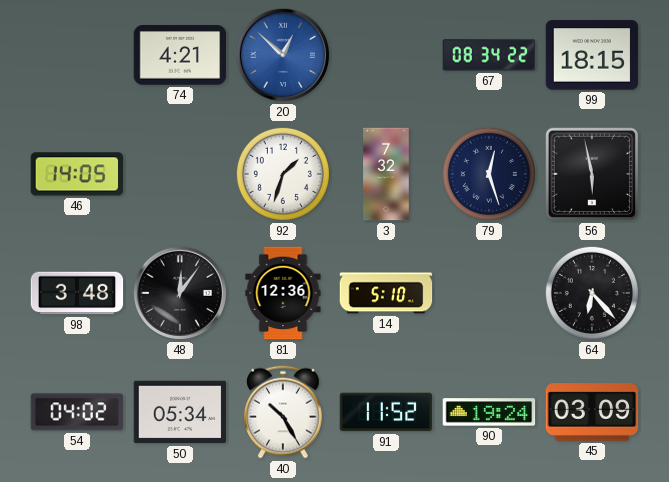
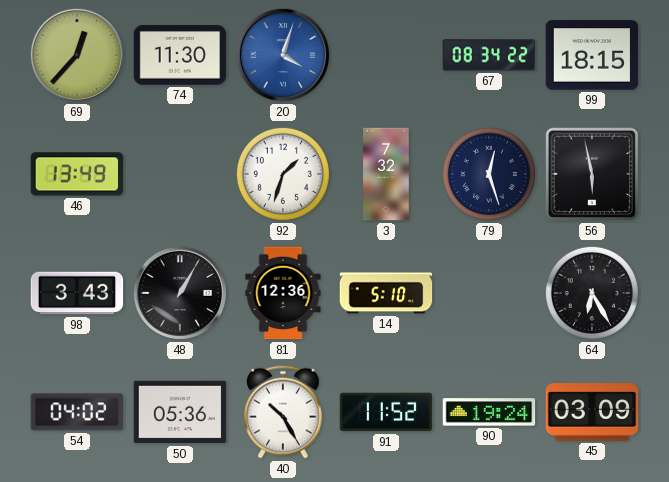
69: none -> 12:37
74: 4:21 -> 11:30
20: 12:52 -> 4:03
46: 14:05 -> 13:49
98: 3:48 -> 3:43
48: 12:06 -> 1:05
64: 6:23 -> 6:25
50: 05:34 -> 05:36
